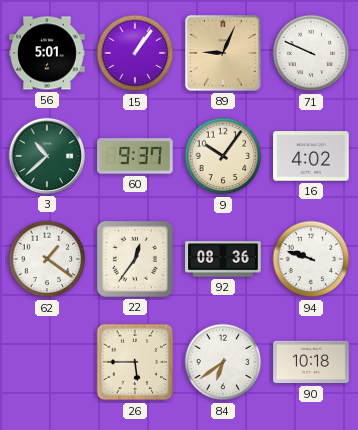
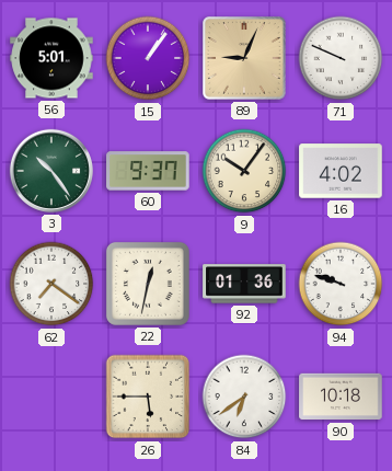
3: 10:38 -> 10:24
62: 1:21 -> 7:21
22: 12:36 -> 12:32
92: 08:36 -> 01:36
